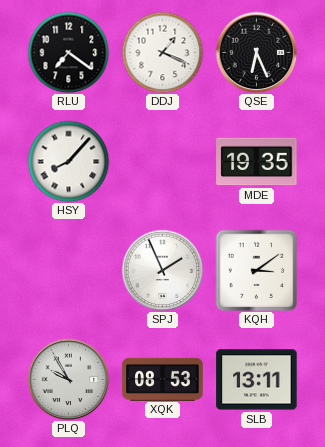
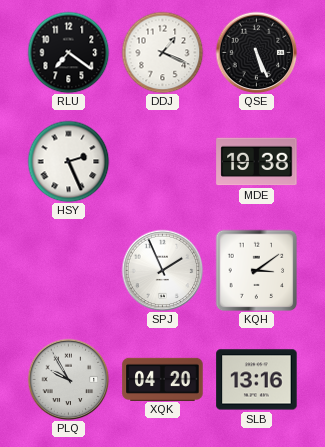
QSE: 6:26 -> 5:26
HSY: 8:07 -> 2:26
MDE: 19:35 -> 19:38
XQK: 08:53 -> 04:20
SLB: 13:11 -> 13:16
